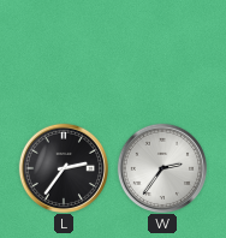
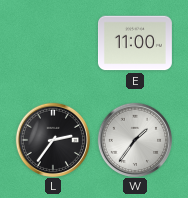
E: none -> 11:00
W: 2:36 -> 1:36
